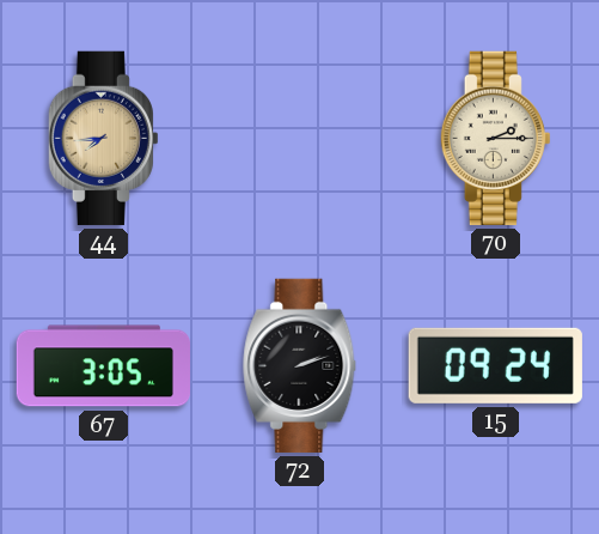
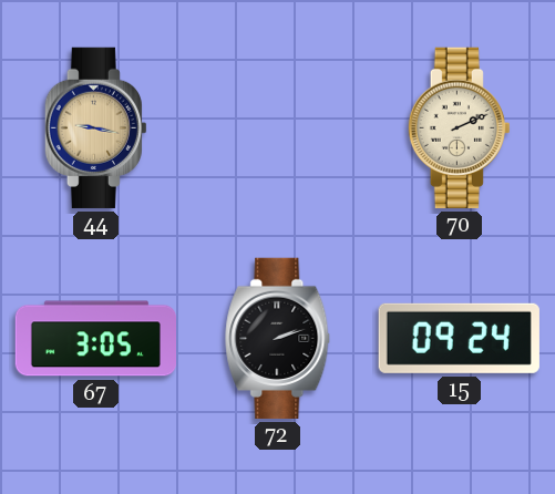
44: 7:44 -> 9:17
70: 2:15 -> 2:11
